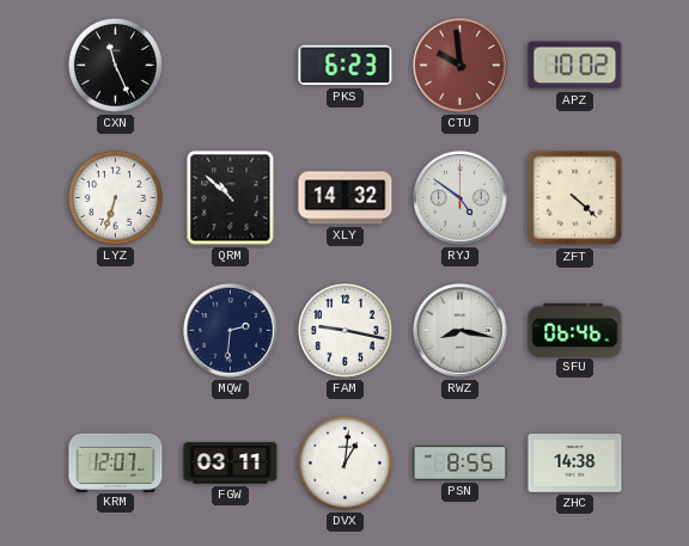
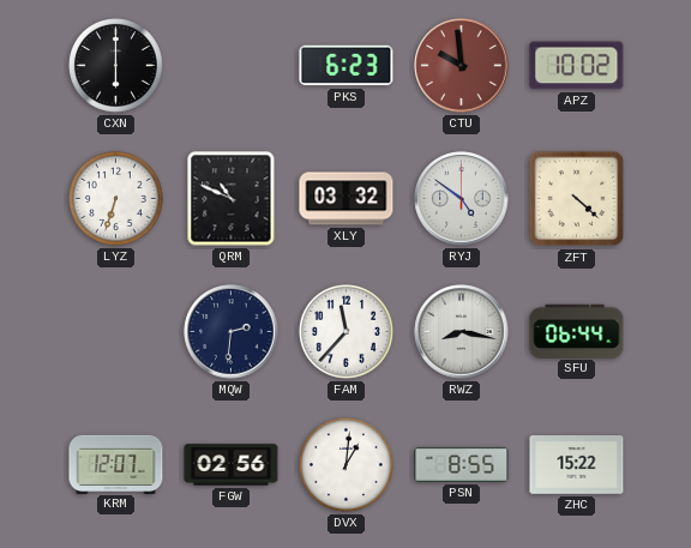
CXN: 11:26 -> 6:00
QRM: 10:52 -> 10:49
XLY: 14:32 -> 03:32
FAM: 9:17 -> 11:37
SFU: 06:46 -> 06:44
FGW: 03:11 -> 02:56
ZHC: 14:38 -> 15:22
